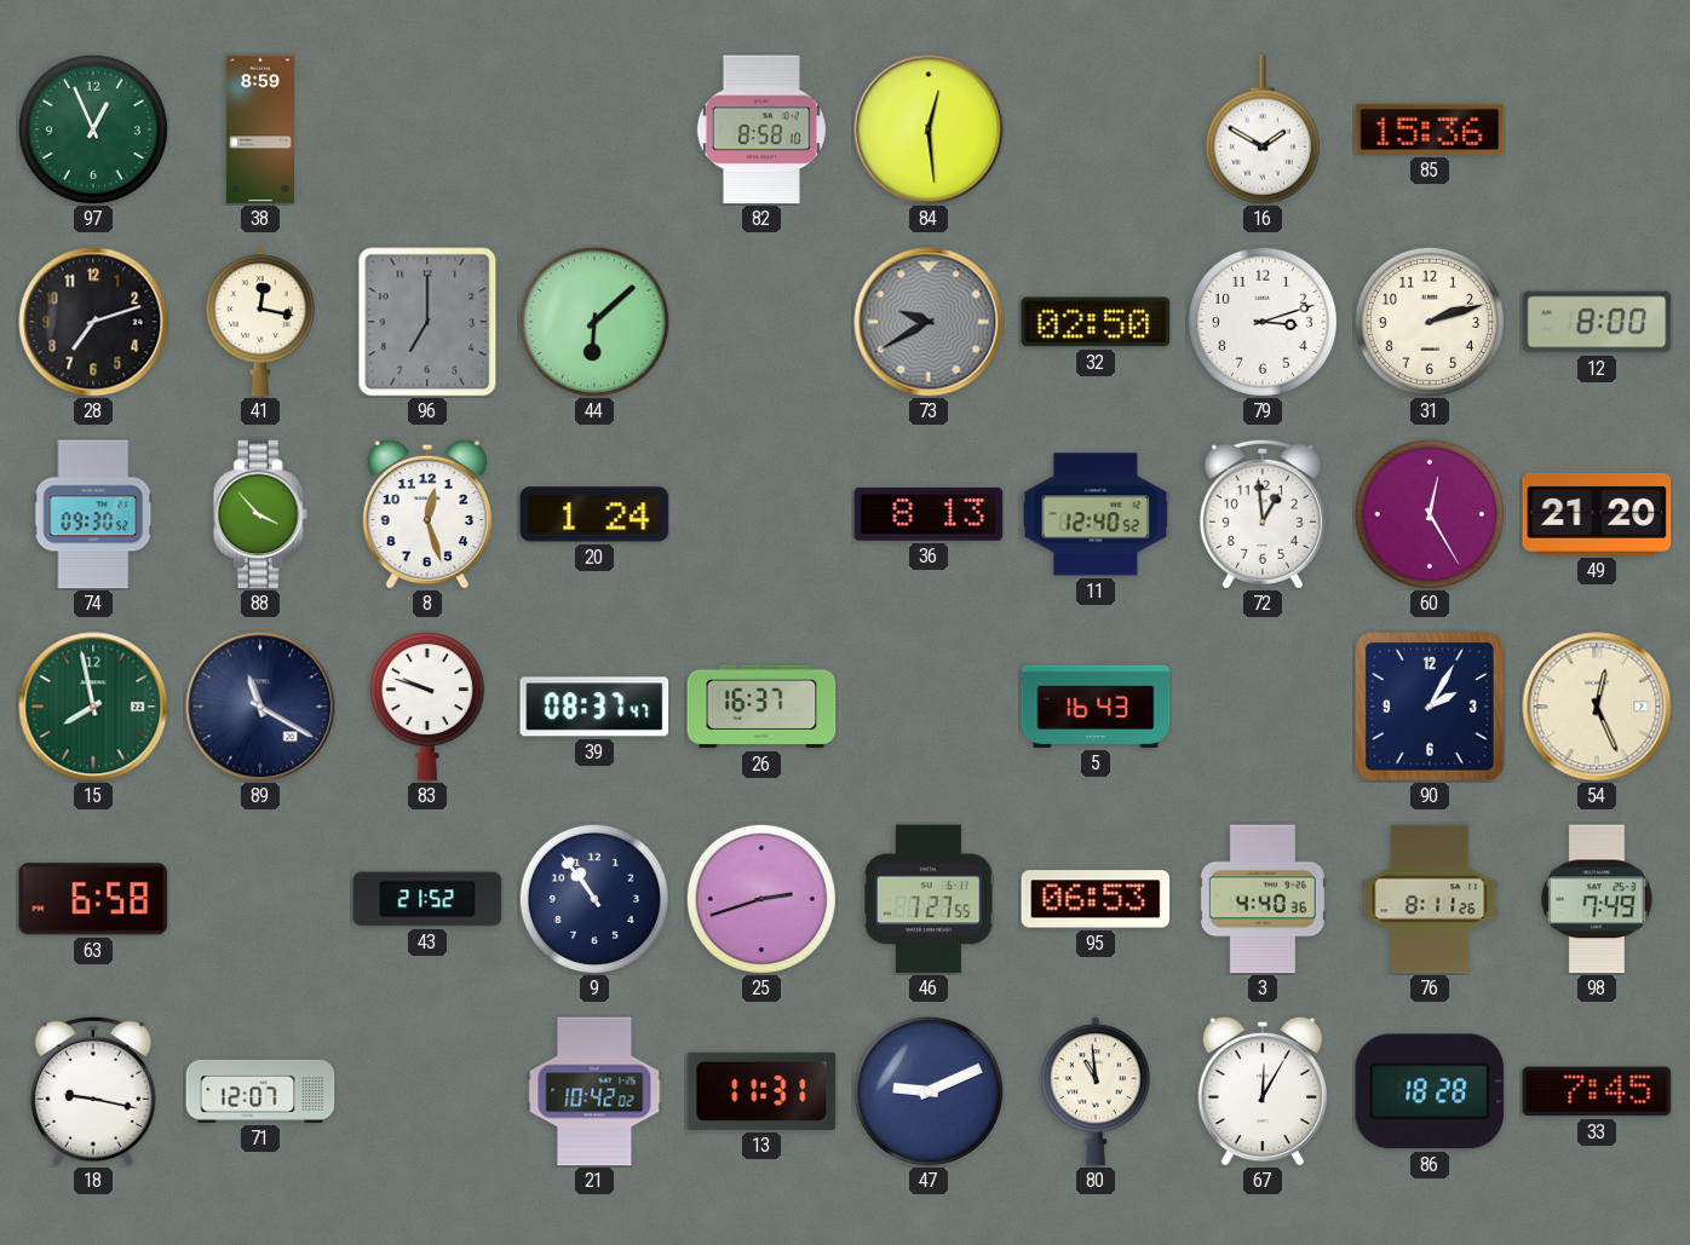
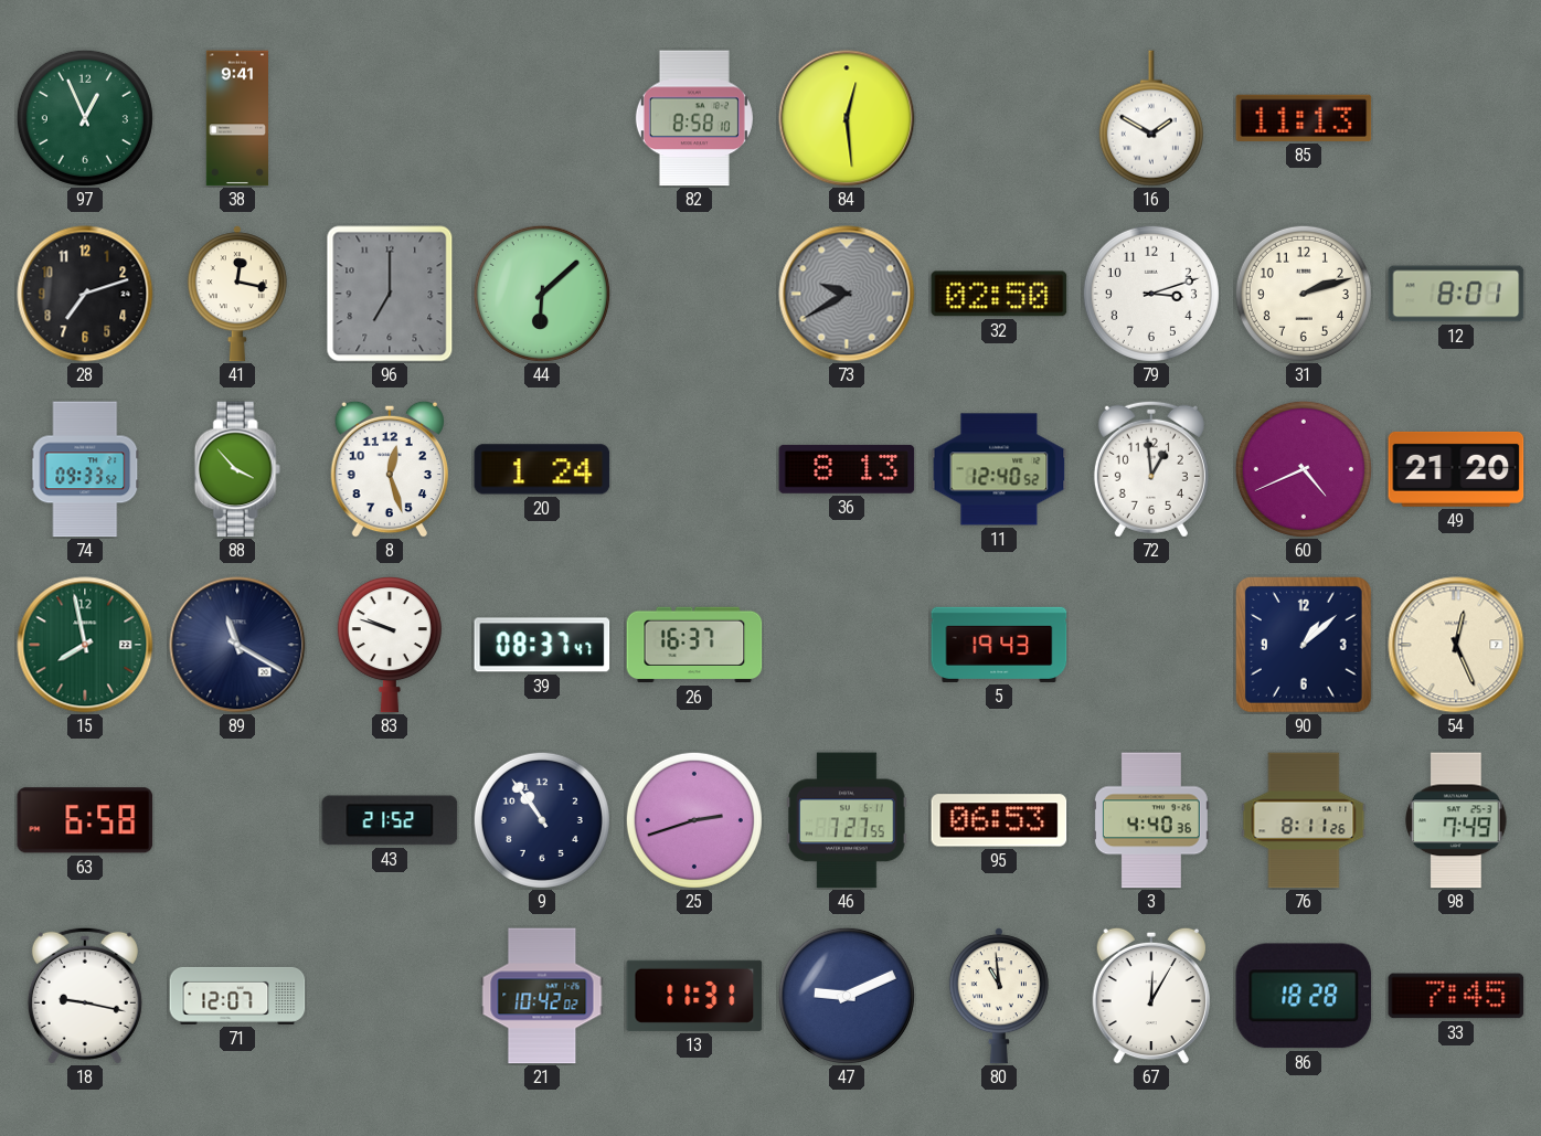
38: 8:59 -> 9:41
85: 15:36 -> 11:13
12: 8:00 -> 8:01
74: 09:30 -> 09:33
60: 12:25 -> 4:41
5: 16:43 -> 19:43
90: 2:05 -> 1:08
